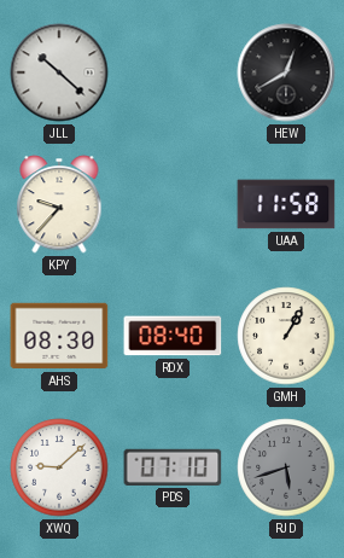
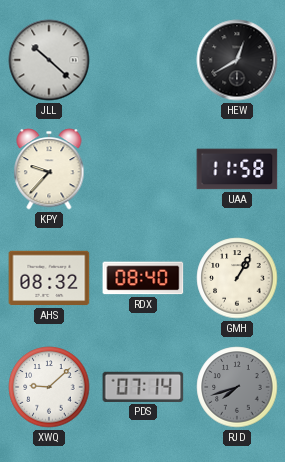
AHS: 08:30 -> 08:32
PDS: 07:10 -> 07:14
RJD: 5:42 -> 7:42
